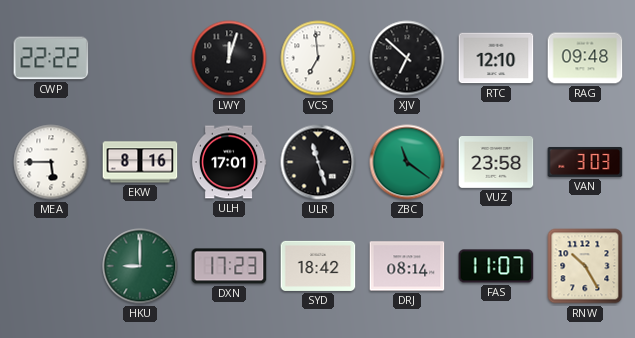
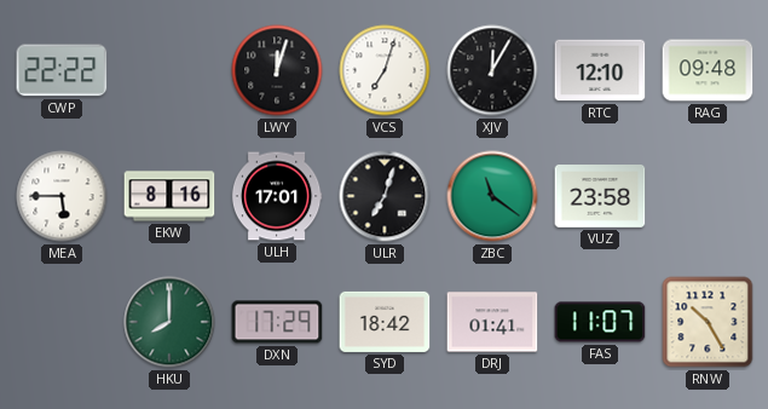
VCS: 6:59 -> 7:03
XJV: 6:52 -> 12:05
ULR: 11:27 -> 7:03
VAN: 3:03 -> none
HKU: 9:00 -> 8:00
DXN: 17:23 -> 17:29
DRJ: 08:14 -> 01:41
